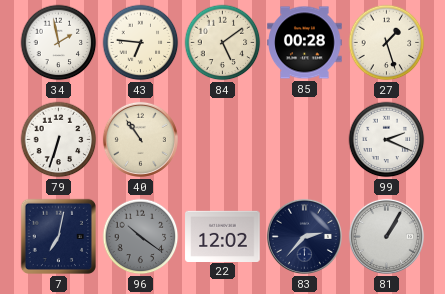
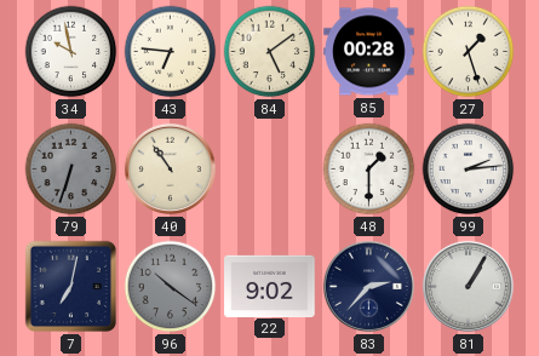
34: 1:58 -> 9:58
79 dial: white -> grey
48: none -> 1:30
99: 2:19 -> 2:14
22: 12:02 -> 9:02
